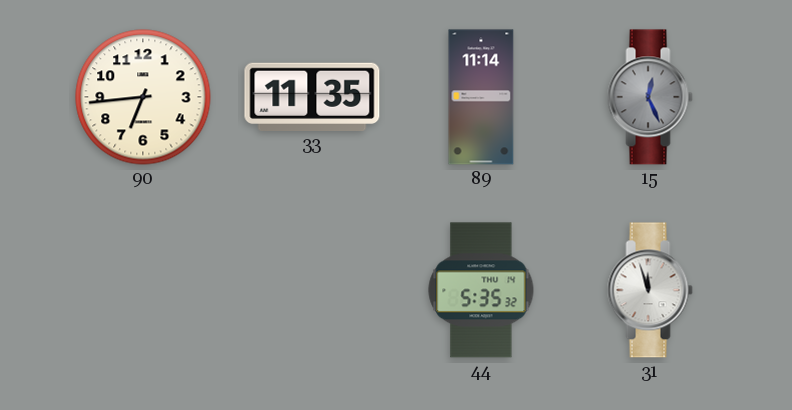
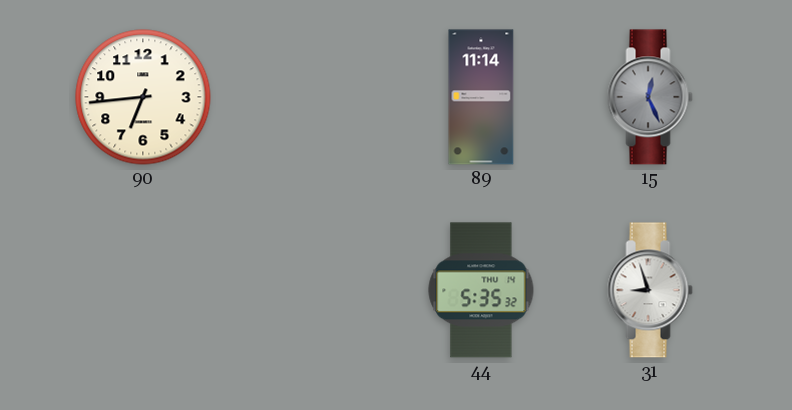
33: 11:35 -> none
31: 11:57 -> 8:57
